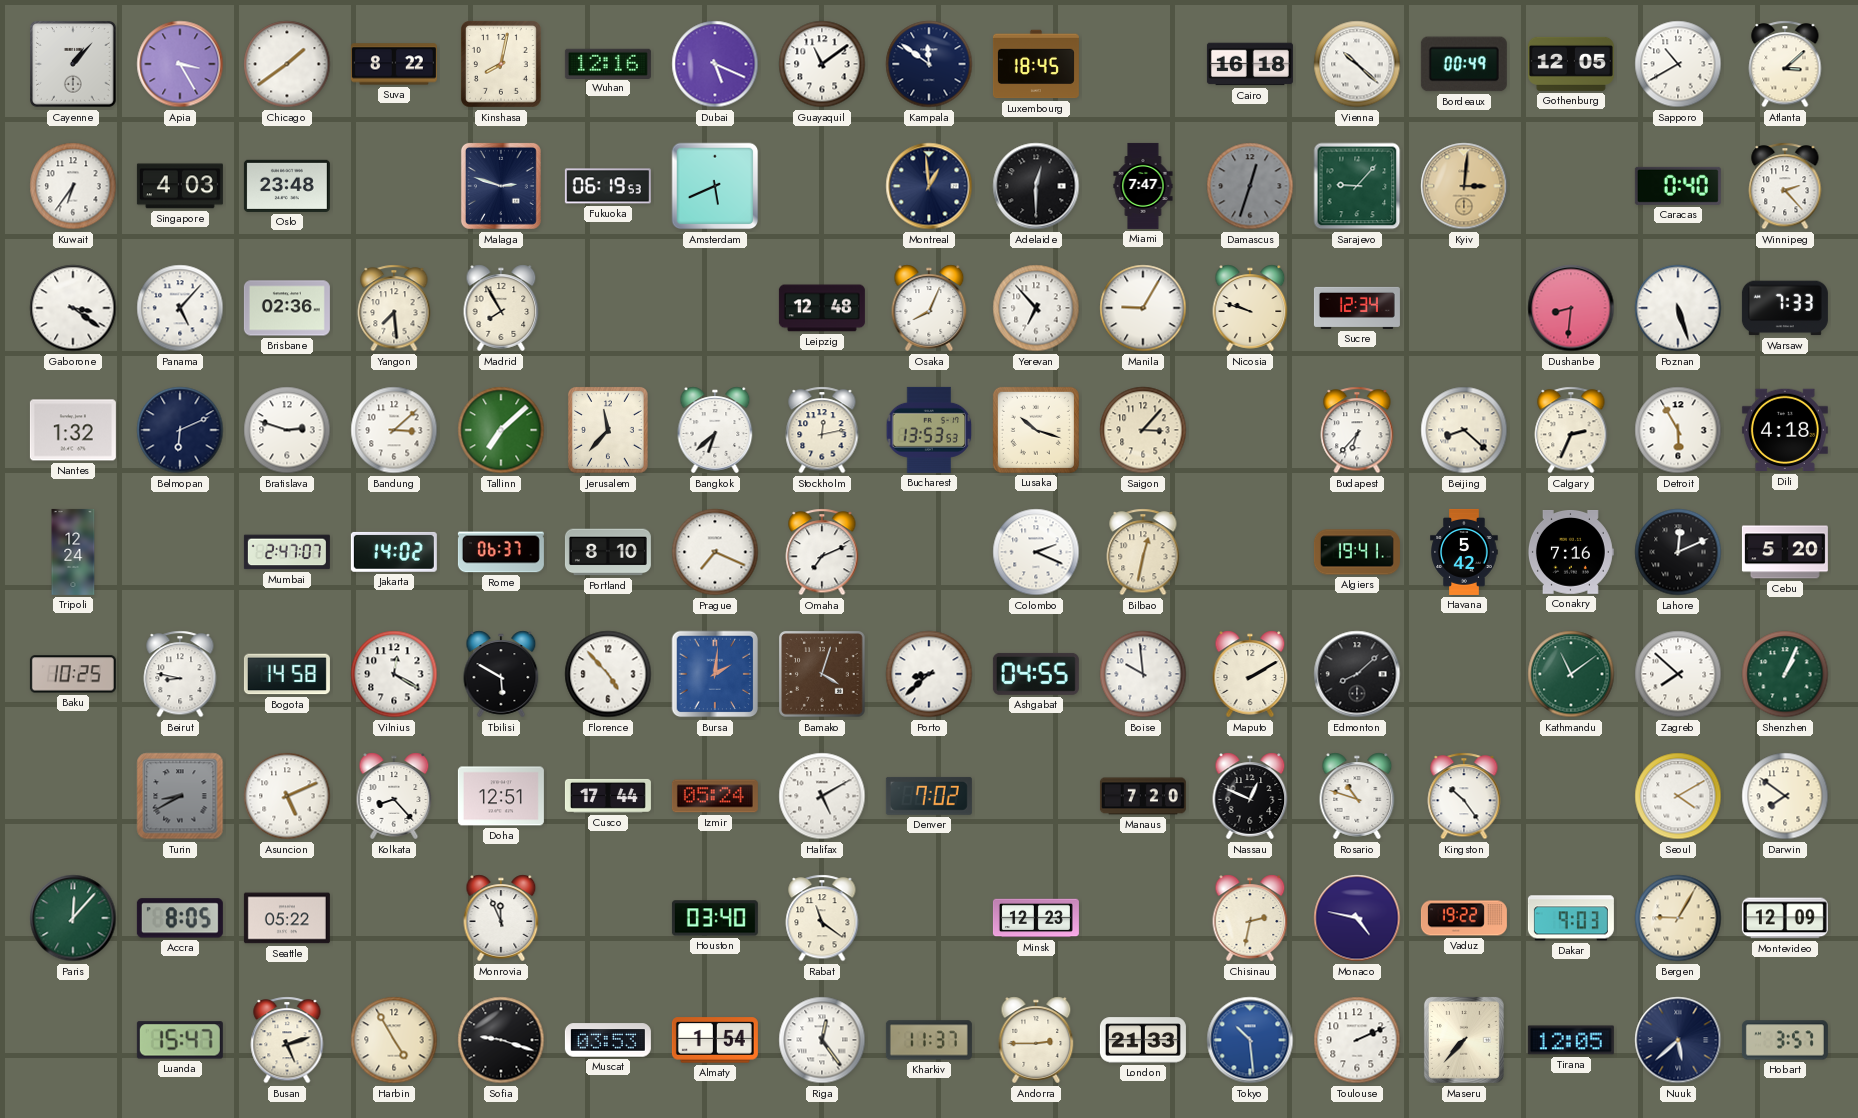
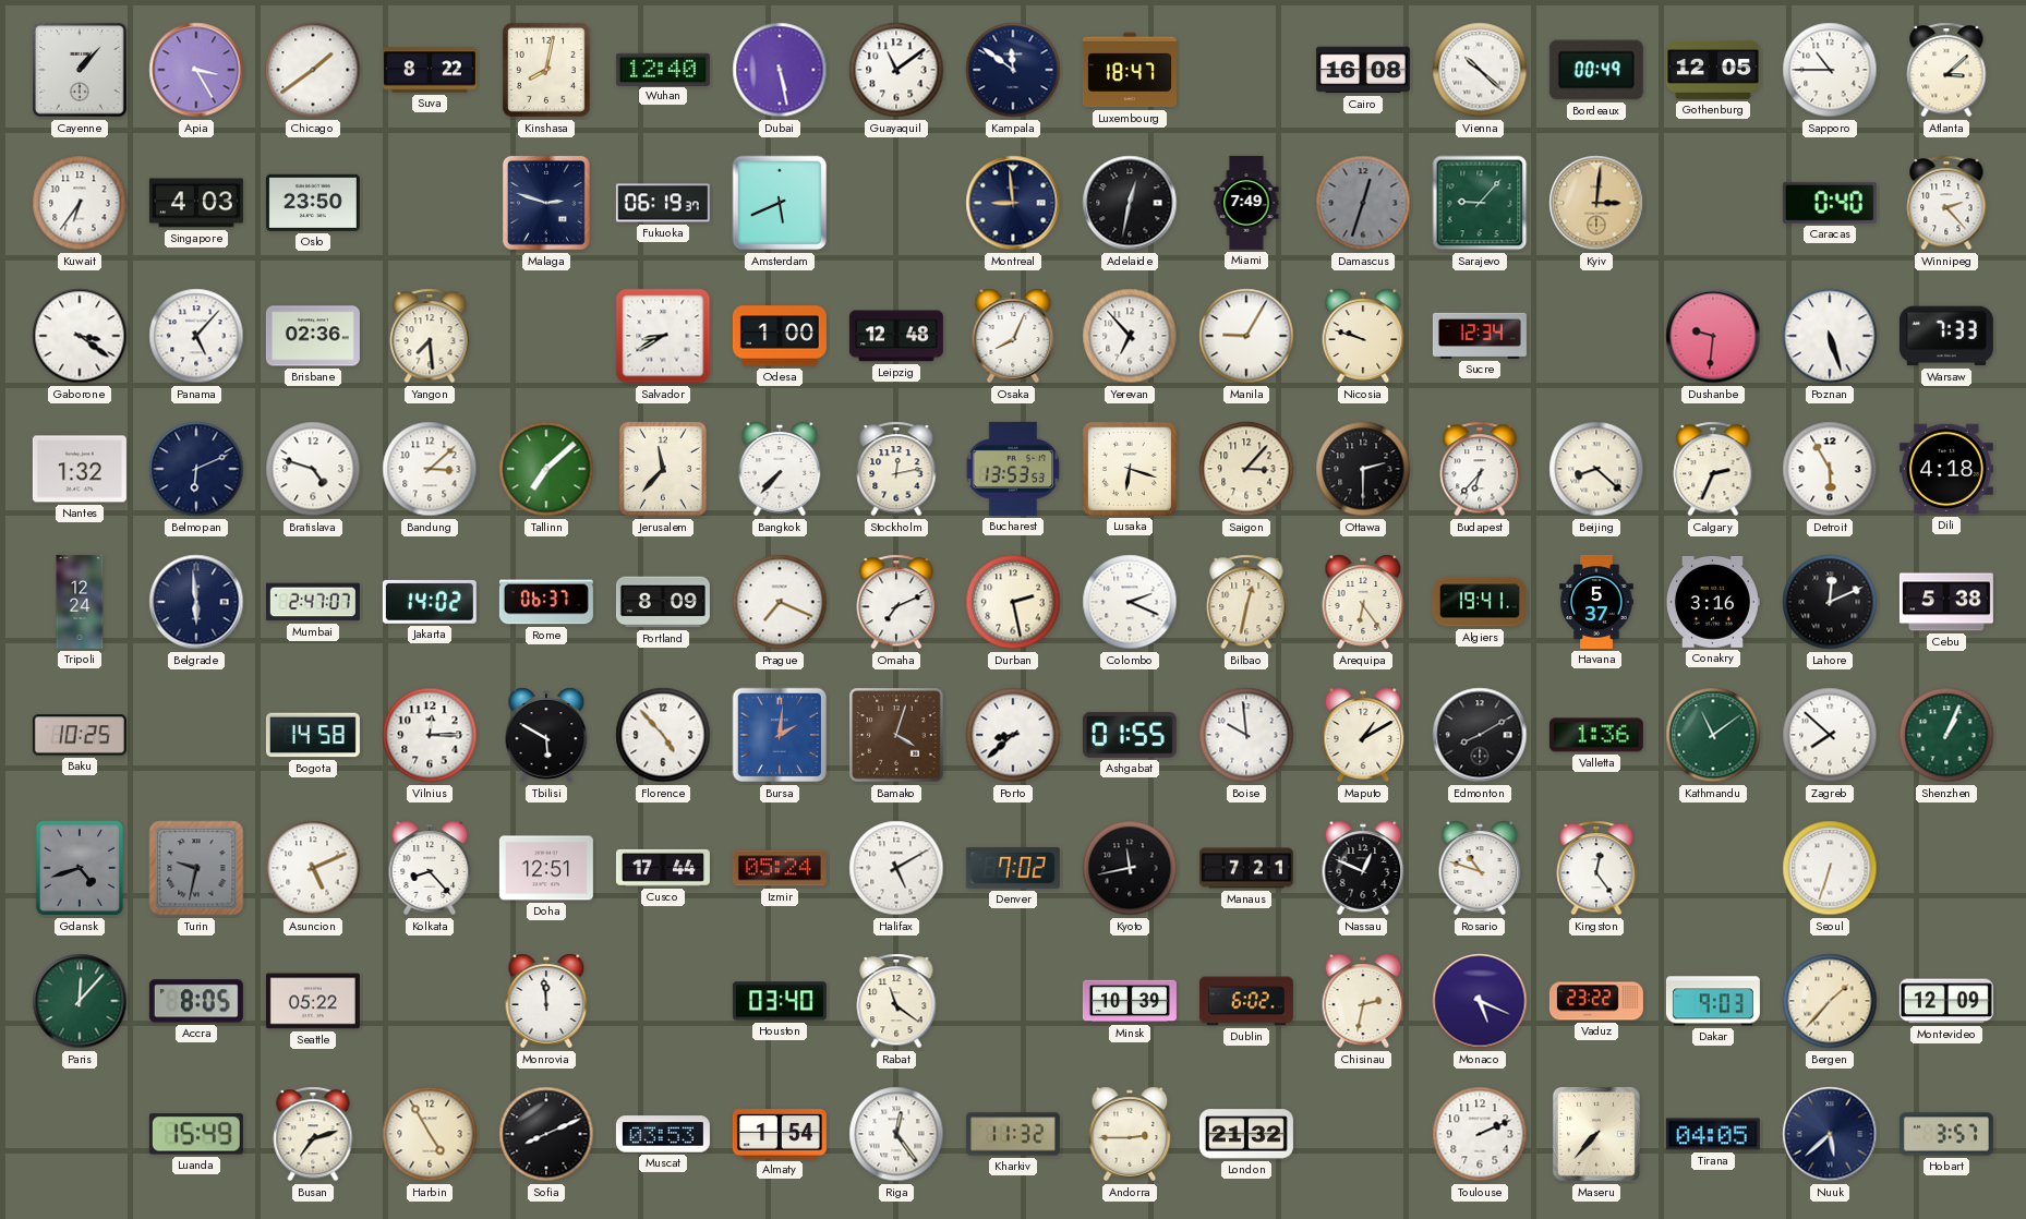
Wuhan: 12:16 -> 12:40
Dubai: 5:19 -> 5:28
Luxembourg: 18:45 -> 18:47
Cairo: 16:18 -> 16:08
Sapporo: 10:40 -> 10:45
Oslo: 23:48 -> 23:50
Fukuoka: 06:19:53 -> 06:19:37
Montreal: 12:59 -> 8:59
Adelaide: 12:30 -> 12:32
Miami: 7:47 -> 7:49
Madrid: 7:55 -> none
Salvador: none -> 8:40
Odesa: none -> 1:00
Dushanbe: 8:31 -> 9:31
Bratislava: 2:48 -> 4:48
Bangkok: 6:38 -> 7:37
Lusaka: 10:18 -> 6:18
Ottawa: none -> 2:30
Belgrade: none -> 5:59
Portland: 8:10 -> 8:09
Durban: none -> 2:28
Arequipa: none -> 6:24
Havana: 5:42 -> 5:37
Conakry: 7:16 -> 3:16
Cebu: 5:20 -> 5:38
Beirut: 8:47 -> none
Vilnius: 12:20 -> 12:15
Ashgabat: 04:55 -> 01:55
Maputo: 2:10 -> 1:10
Edmonton: 8:08 -> 8:10
Valletta: none -> 1:36
Gdansk: none -> 4:42
Turin: 8:40 -> 9:32
Kyoto: none -> 11:43
Manaus: 7:20 -> 7:21
Kingston: 10:24 -> 12:24
Seoul: 4:10 -> 6:33
Darwin: 7:51 -> none
Monrovia: 11:56 -> 11:59
Minsk: 12:23 -> 10:39
Dublin: none -> 6:02
Monaco: 4:47 -> 5:19
Vaduz: 19:22 -> 23:22
Bergen: 9:05 -> 1:37
Luanda: 15:47 -> 15:49
Busan: 5:12 -> 7:12
Sofia: 9:18 -> 8:11
Kharkiv: 11:37 -> 11:32
London: 21:33 -> 21:32
Tokyo: 10:29 -> none
Tirana: 12:05 -> 04:05
